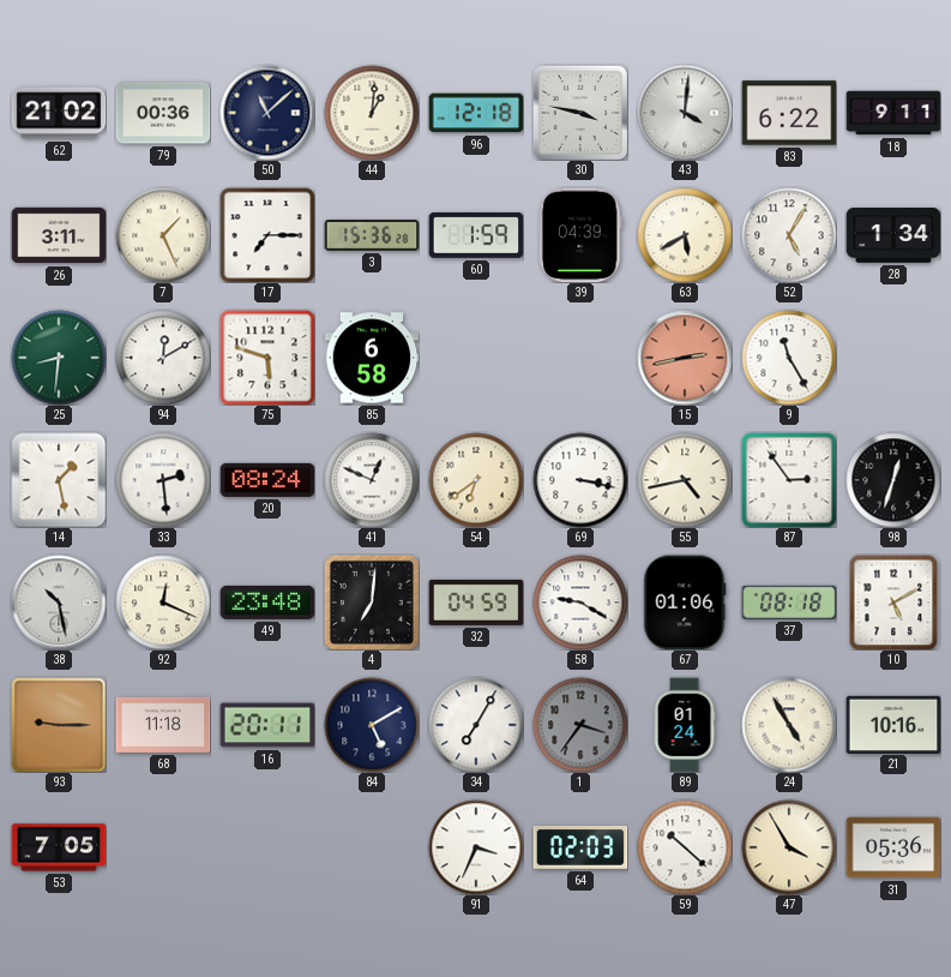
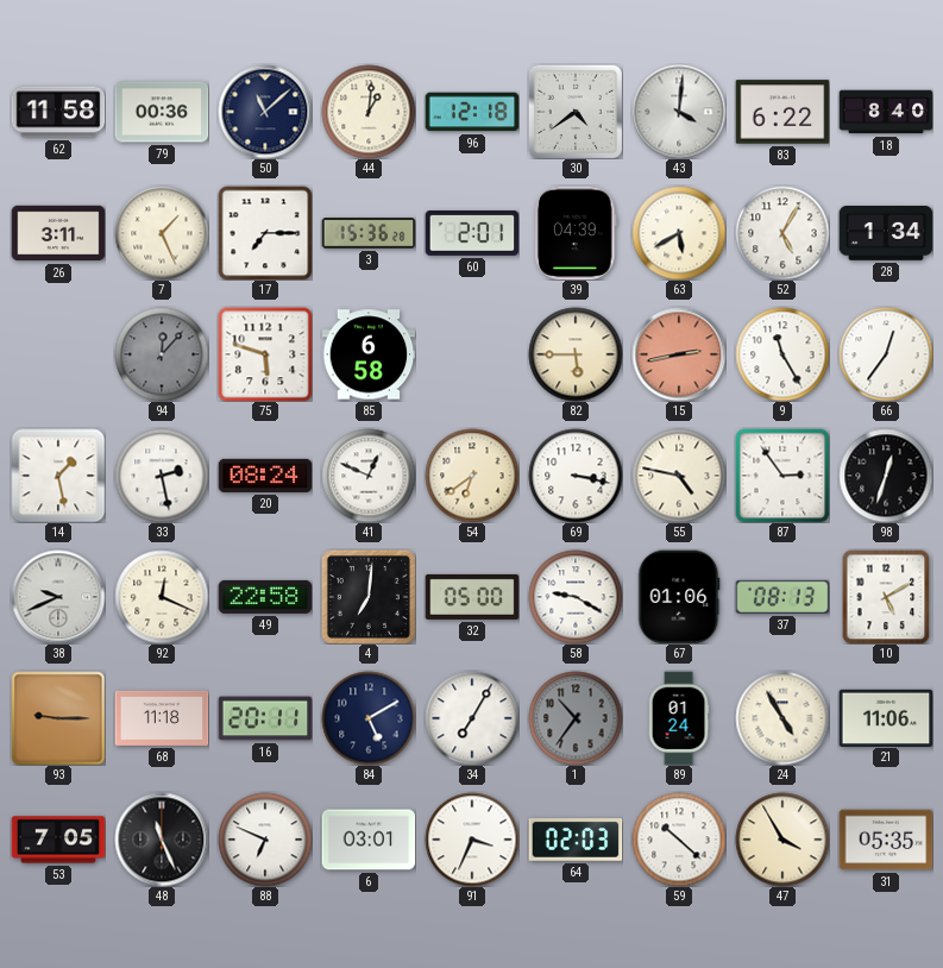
62: 21:02 -> 11:58
30: 3:47 -> 4:39
18: 9:11 -> 8:40
60: 1:59 -> 2:01
25: 8:31 -> none
94: 12:10 -> 12:07
94 dial: white -> grey
82: none -> 5:45
66: none -> 12:36
33: 2:29 -> 2:28
55: 4:43 -> 4:47
38: 10:28 -> 9:41
49: 23:48 -> 22:58
32: 04:59 -> 05:00
37: 08:18 -> 08:13
1: 3:36 -> 10:36
21: 10:16 -> 11:06
48: none -> 11:26
88: none -> 6:49
6: none -> 03:01
31: 05:36 -> 05:35
